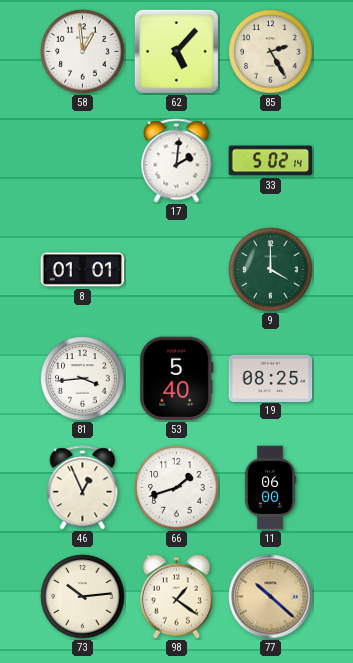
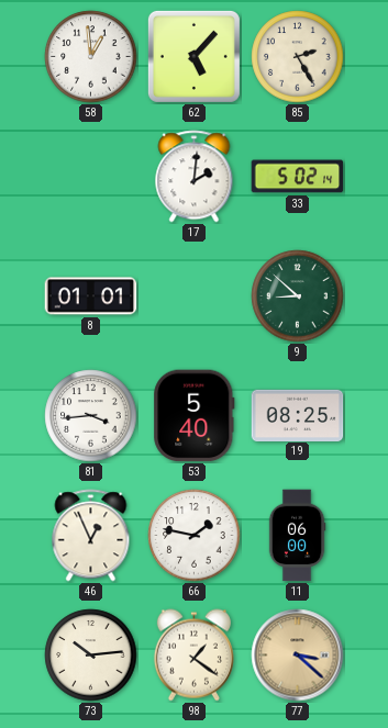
9: 4:00 -> 8:52
66: 1:42 -> 1:47
77: 10:22 -> 3:22
